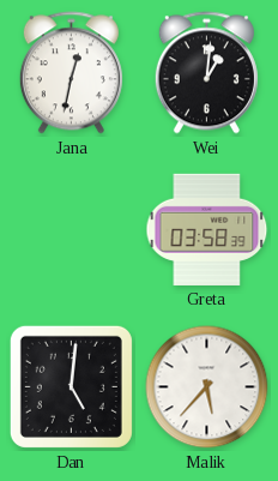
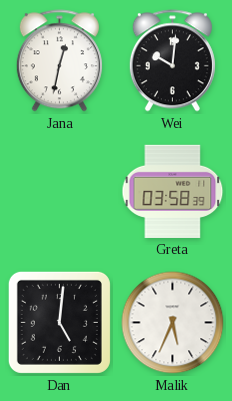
Wei: 1:01 -> 10:01
Malik: 5:37 -> 5:34
